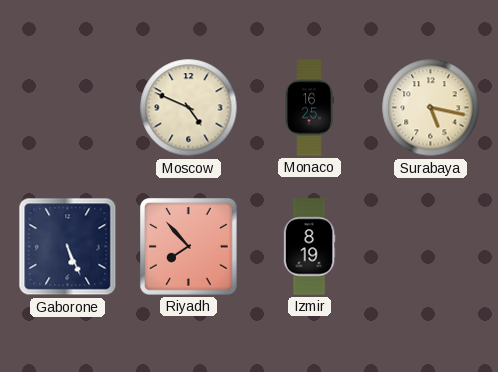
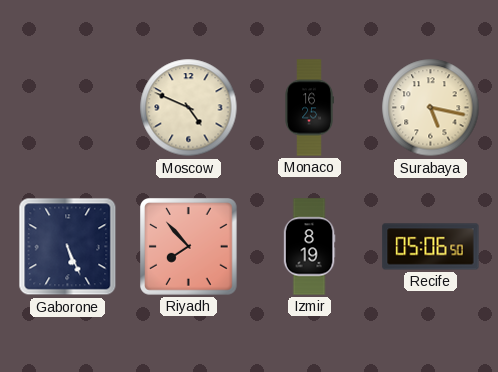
Recife: none -> 05:06
